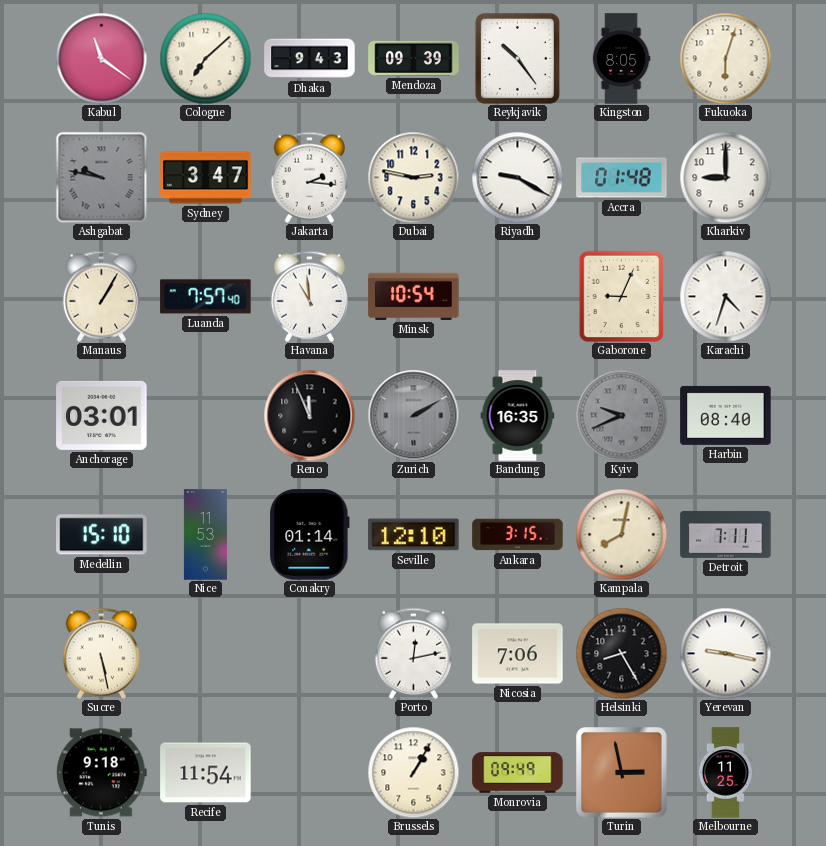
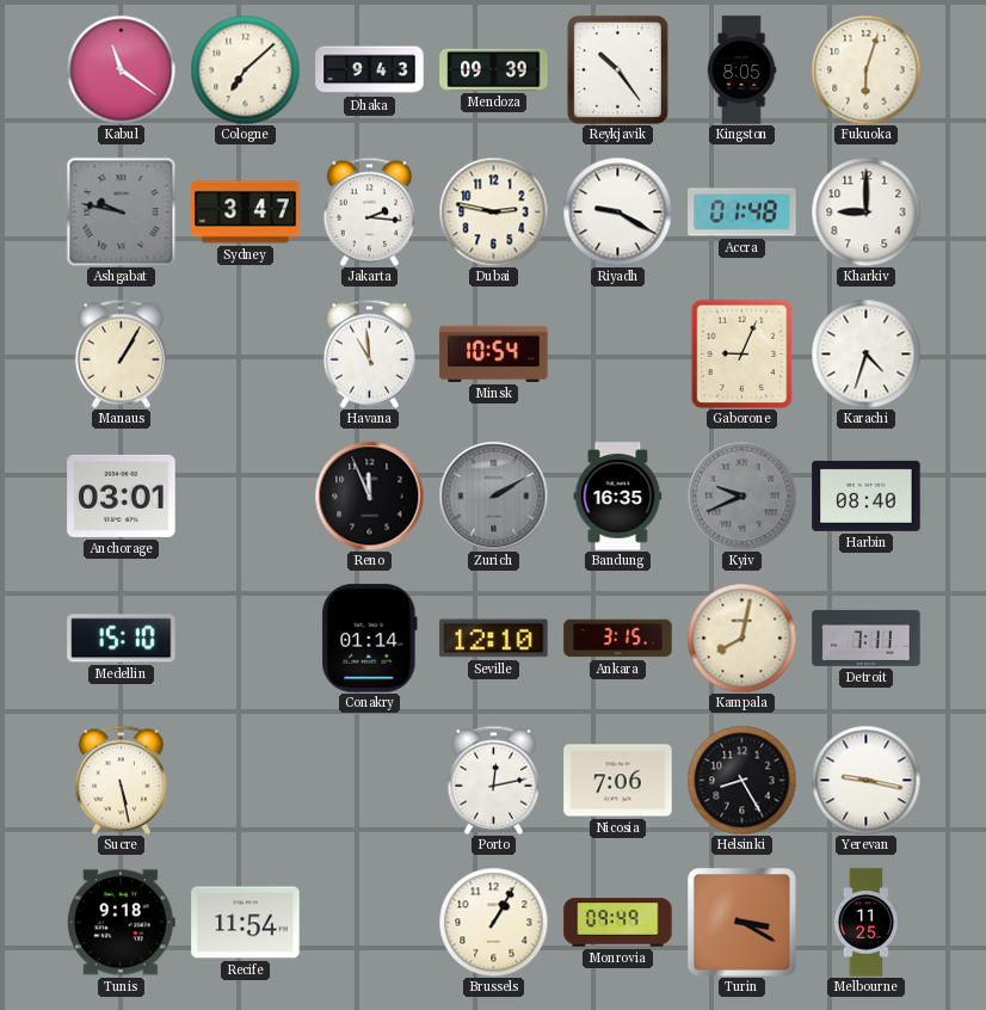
Luanda: 7:57 -> none
Nice: 11:53 -> none
Turin: 2:58 -> 3:20
